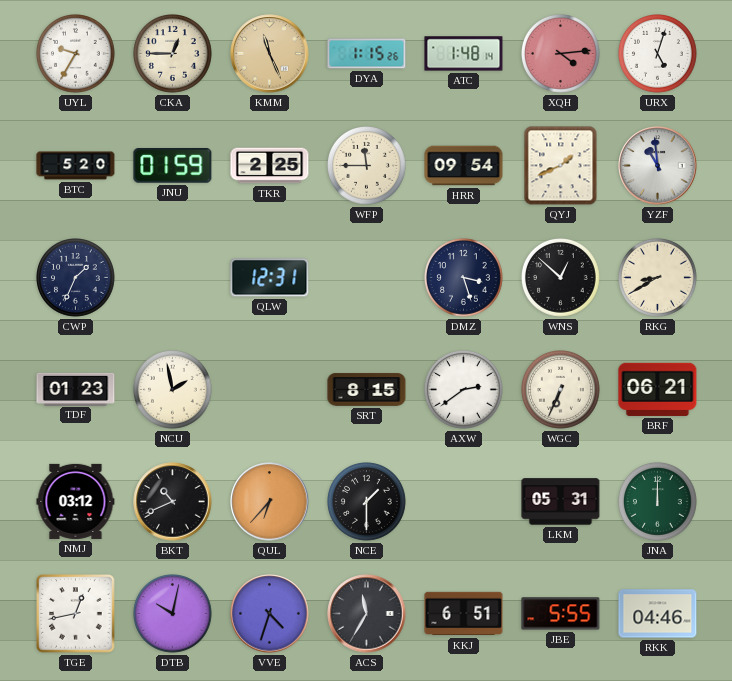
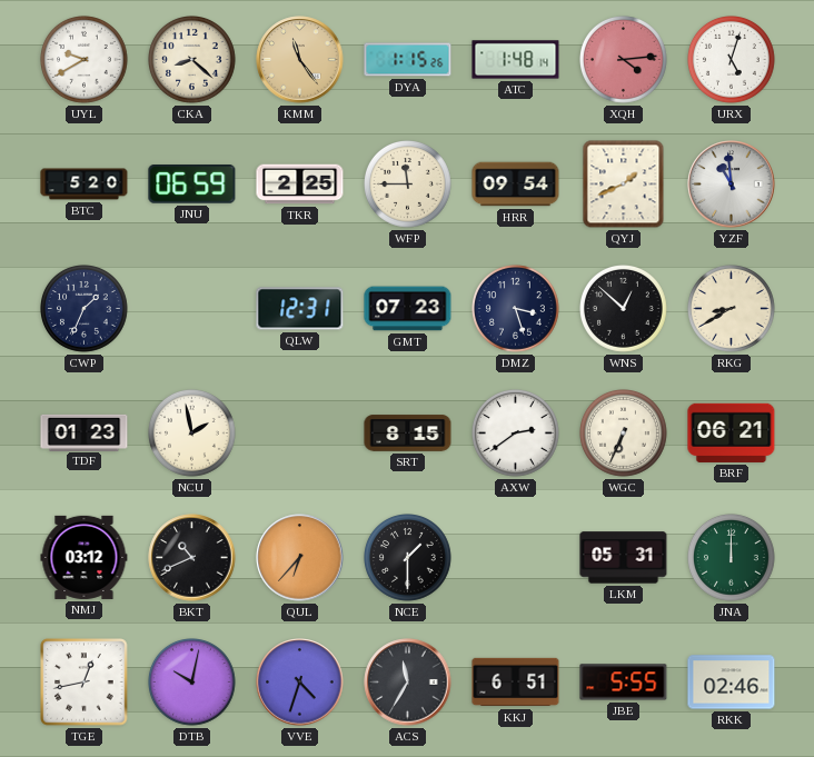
UYL: 9:35 -> 9:40
CKA: 12:45 -> 8:22
KMM: 11:26 -> 11:24
JNU: 01:59 -> 06:59
GMT: none -> 07:23
RKK: 04:46 -> 02:46
